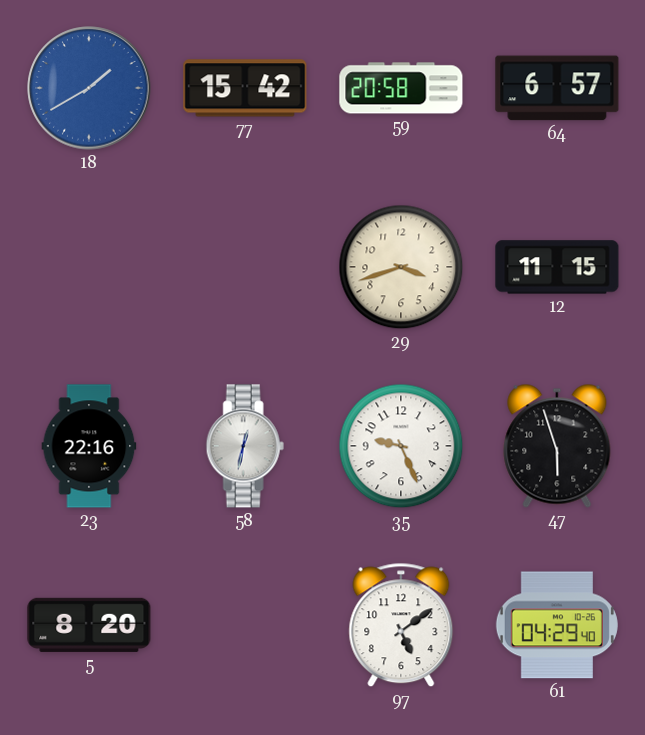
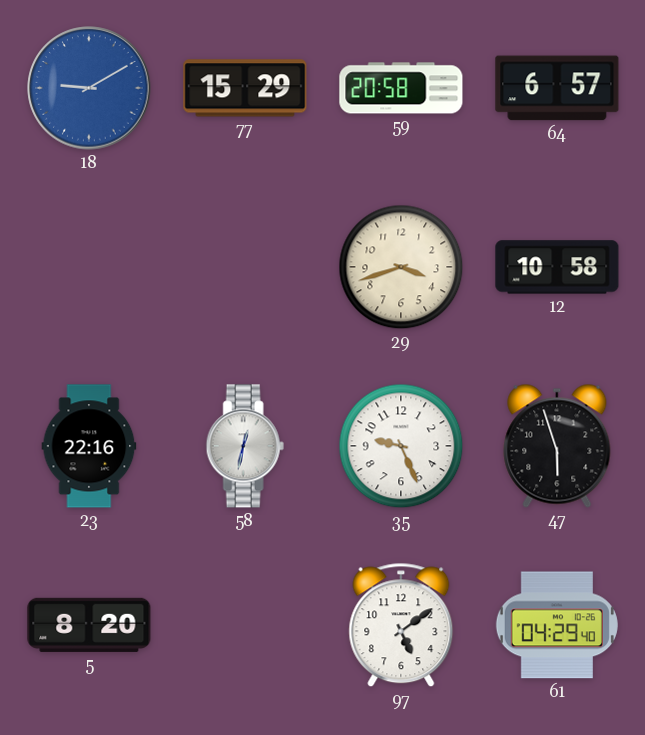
18: 1:40 -> 9:10
77: 15:42 -> 15:29
12: 11:15 -> 10:58
